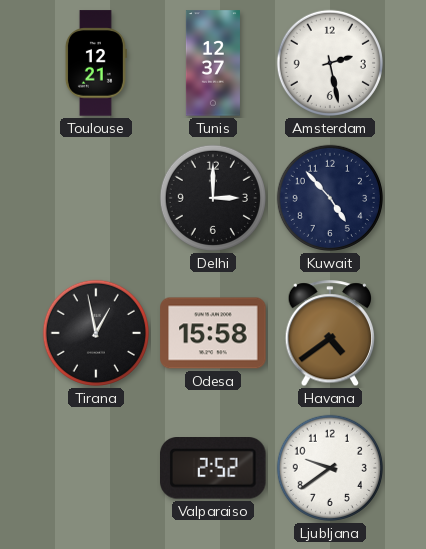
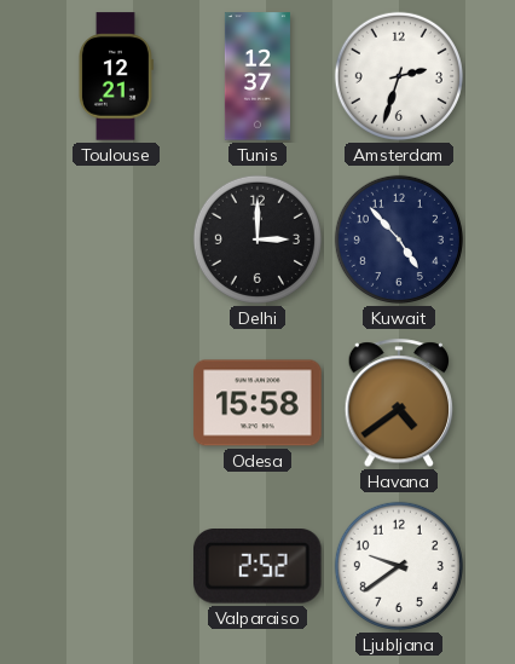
Amsterdam: 2:28 -> 2:33
Tirana: 12:58 -> none
